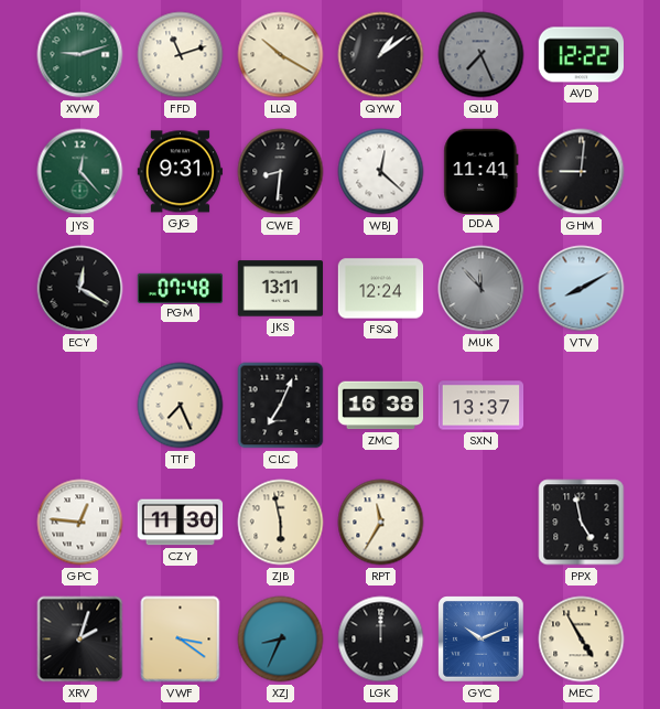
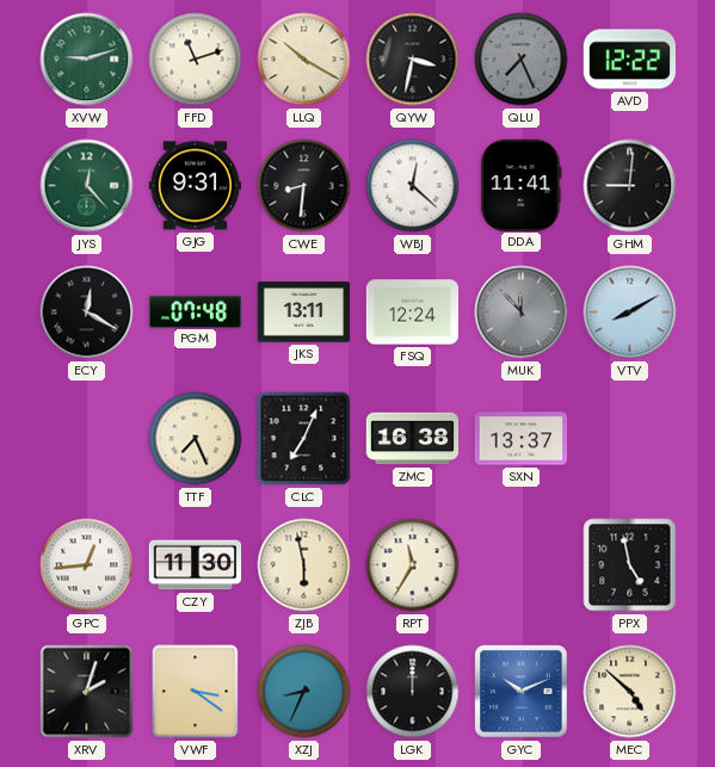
QYW: 1:09 -> 3:32
GPC: 12:46 -> 12:44
MEC: 4:55 -> 4:52
